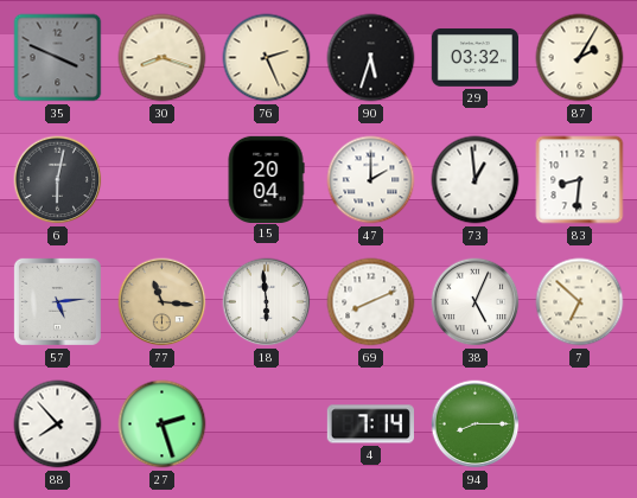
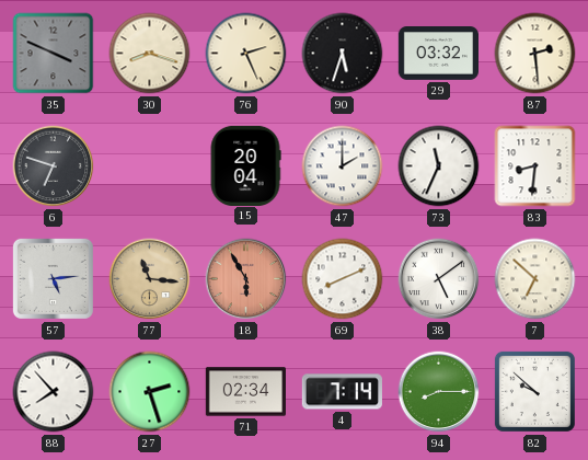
87: 2:05 -> 2:29
6: 6:02 -> 6:48
73: 12:59 -> 11:34
18: 5:59 -> 5:55
18 dial: white -> salmon
38: 5:04 -> 5:09
71: none -> 02:34
82: none -> 9:52
